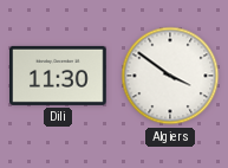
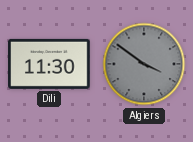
Algiers dial: white -> grey
